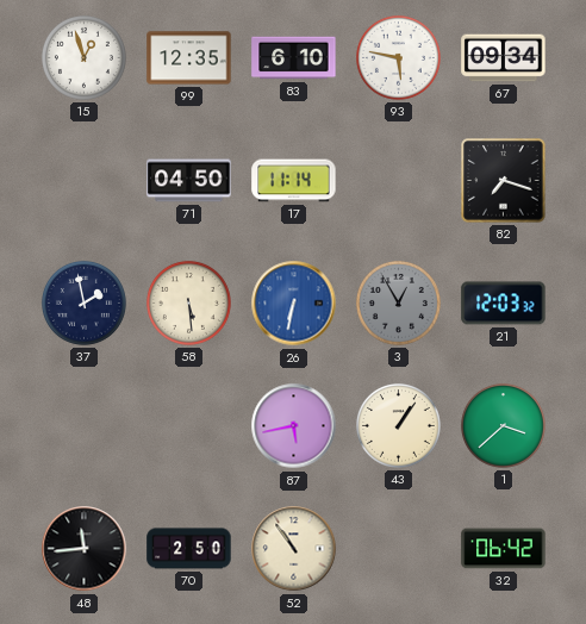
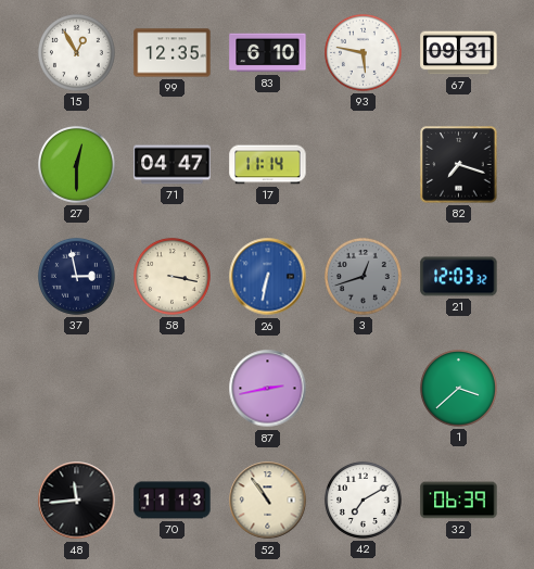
15: 12:57 -> 12:55
67: 09:34 -> 09:31
27: none -> 12:30
71: 04:50 -> 04:47
37: 1:58 -> 2:58
58: 5:29 -> 3:17
3: 12:55 -> 12:42
87: 5:43 -> 2:43
43: 1:06 -> none
70: 2:50 -> 11:13
42: none -> 7:10
32: 06:42 -> 06:39
